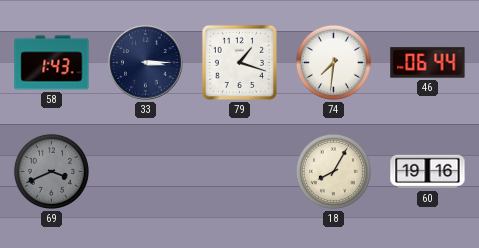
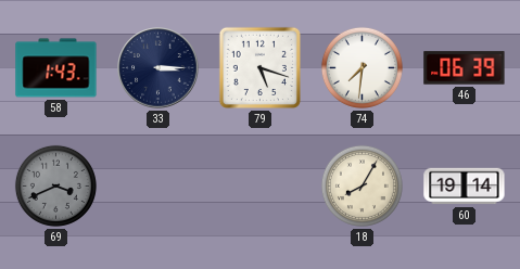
79: 1:18 -> 5:18
46: 06:44 -> 06:39
60: 19:16 -> 19:14
